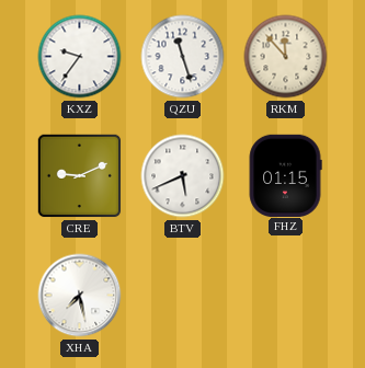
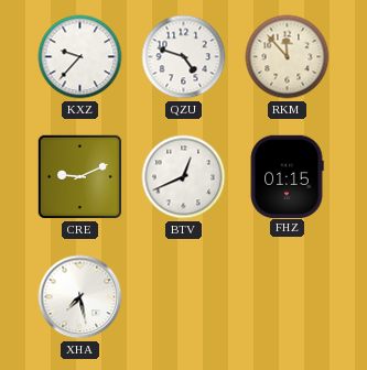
KXZ: 9:36 -> 9:37
QZU: 11:27 -> 4:48
BTV: 5:41 -> 12:41
